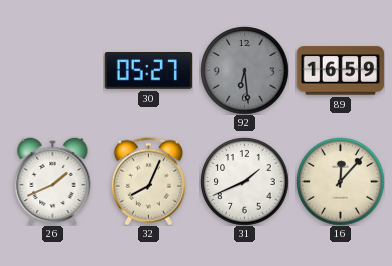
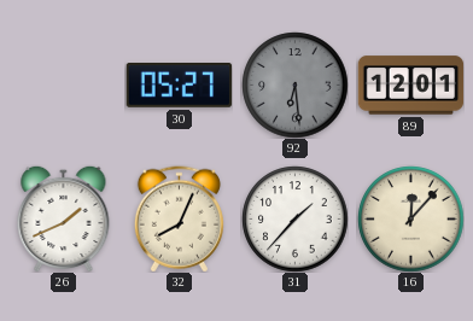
89: 16:59 -> 12:01
31: 1:41 -> 1:37
